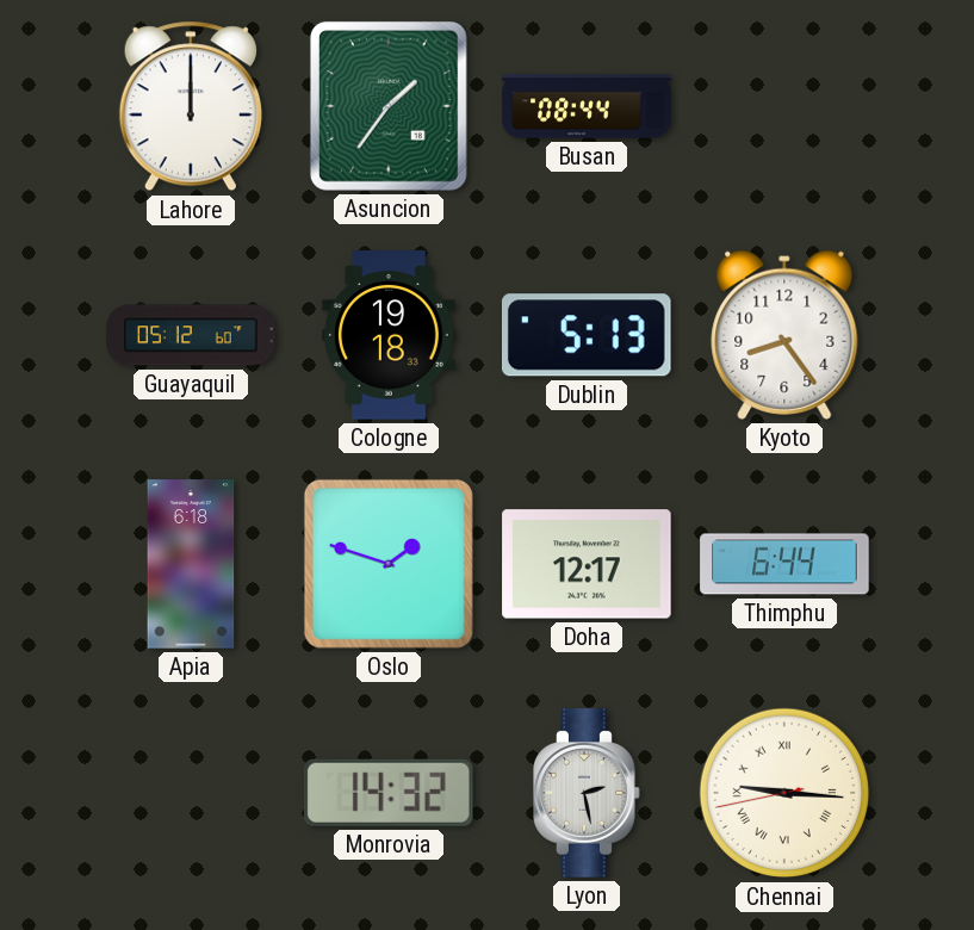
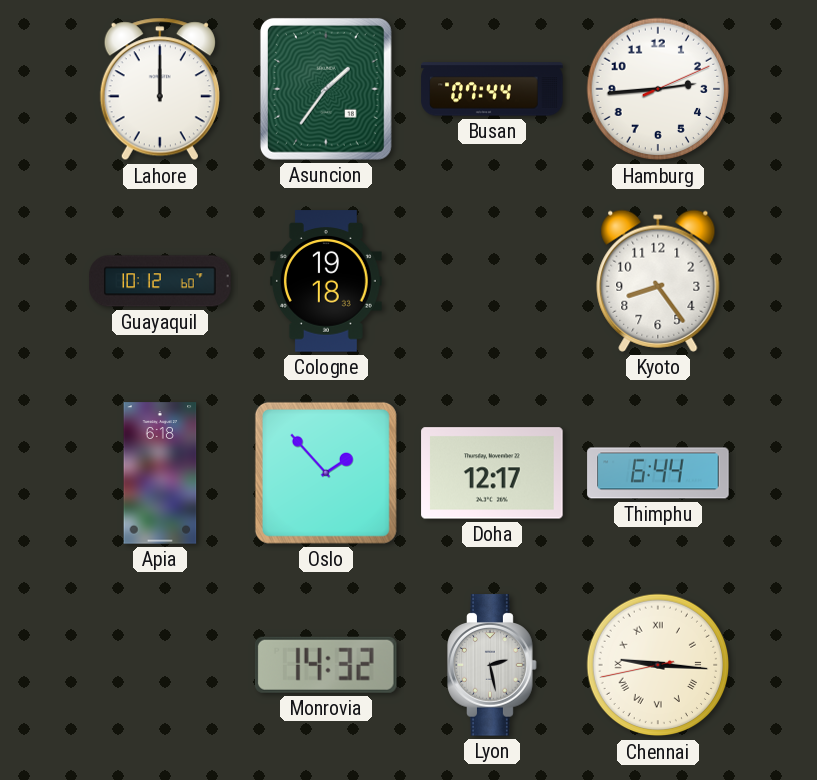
Busan: 08:44 -> 07:44
Hamburg: none -> 2:44
Guayaquil: 05:12 -> 10:12
Dublin: 5:13 -> none
Oslo: 1:48 -> 1:53
